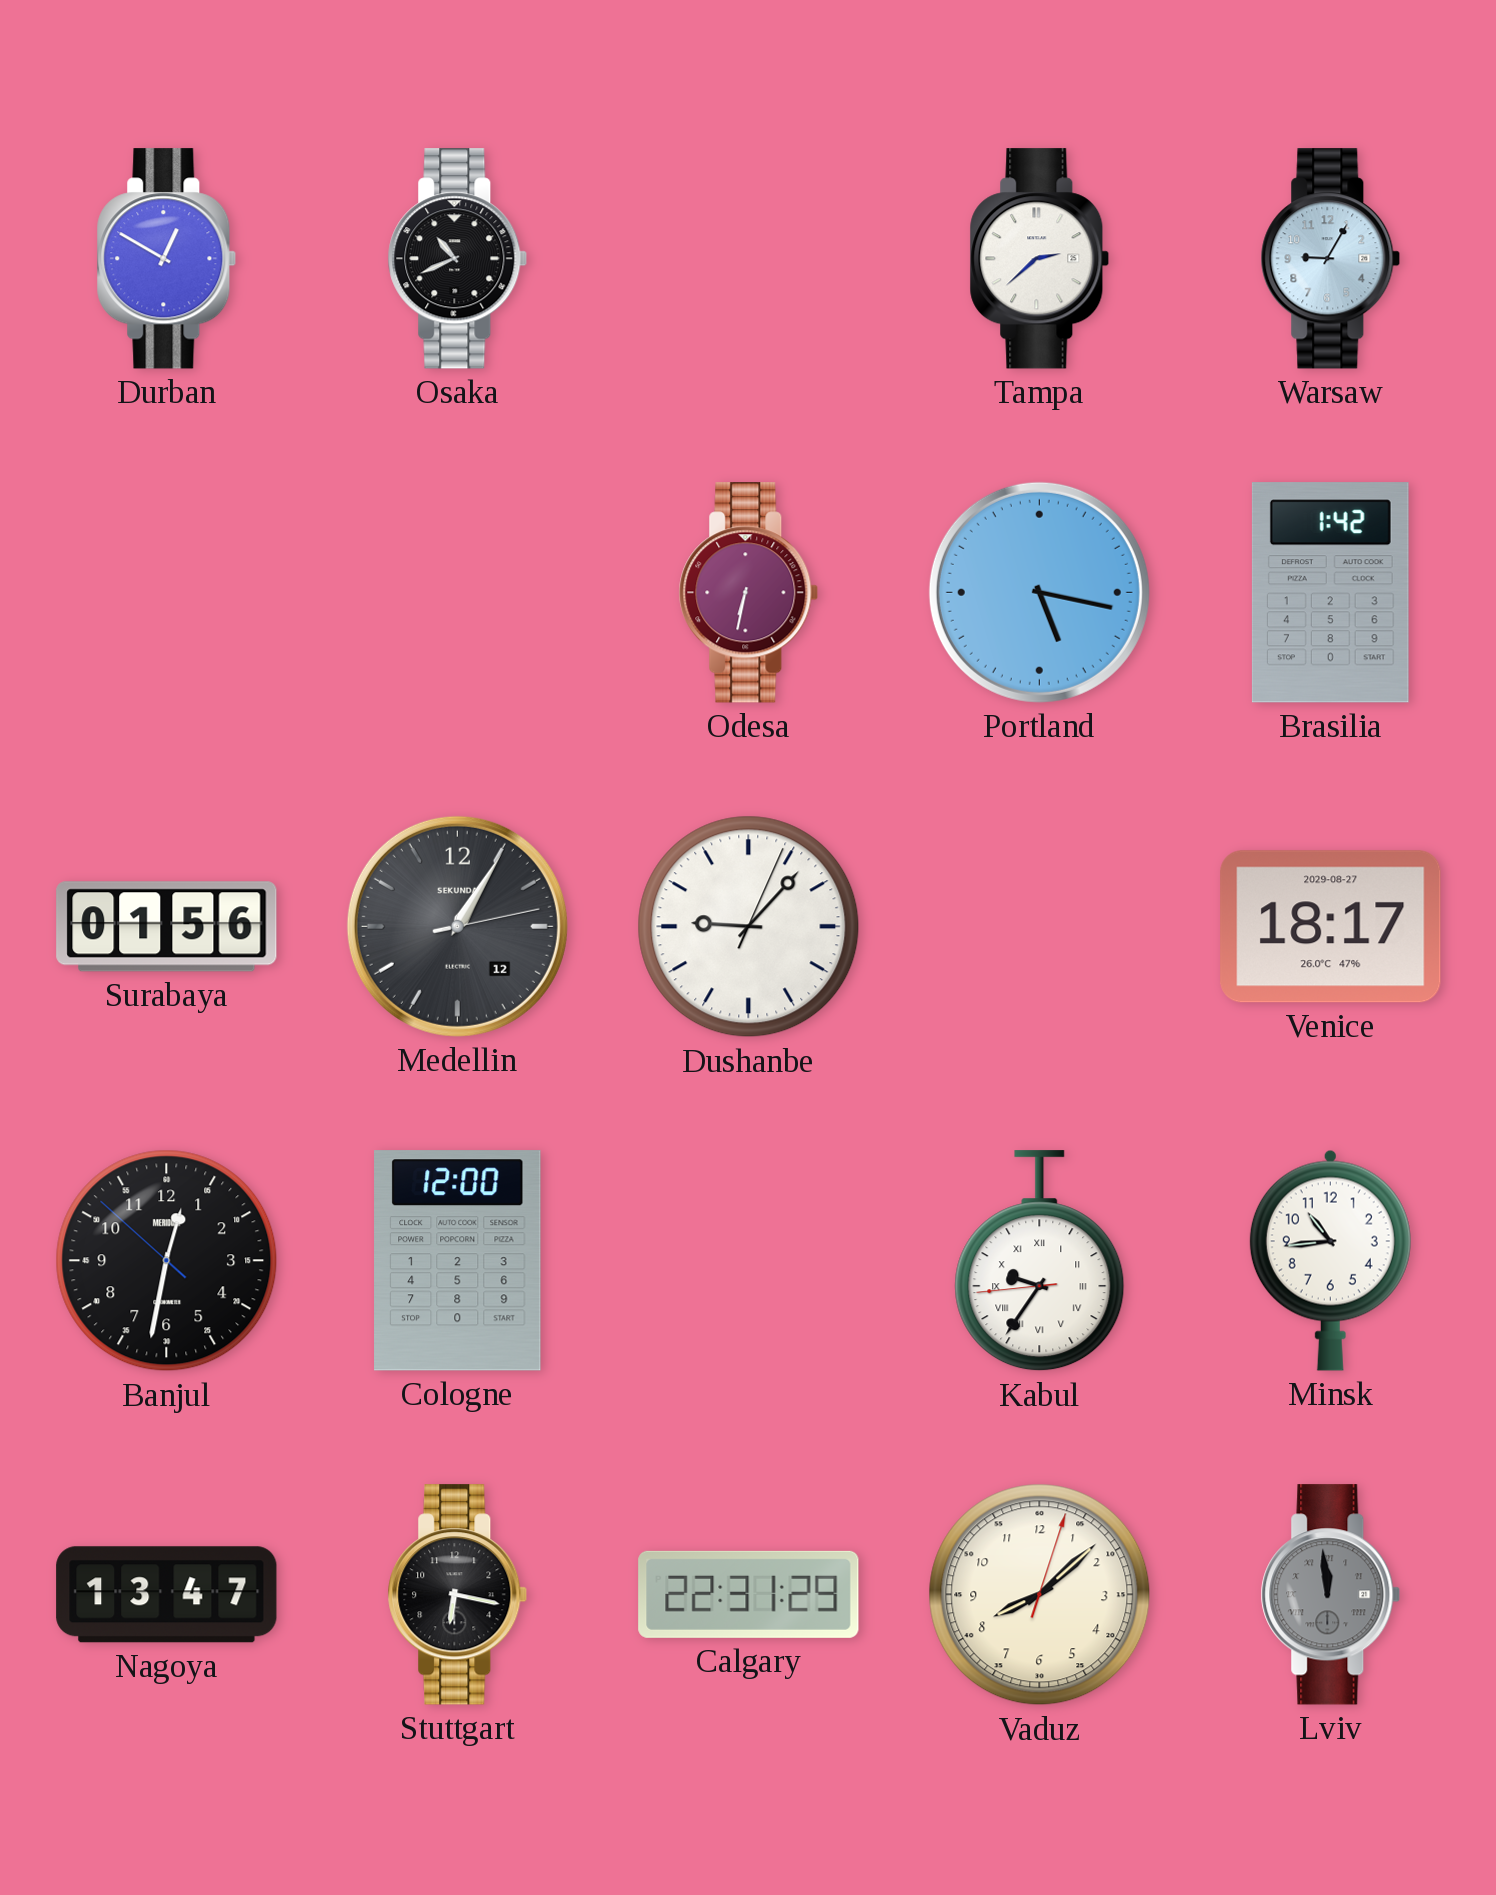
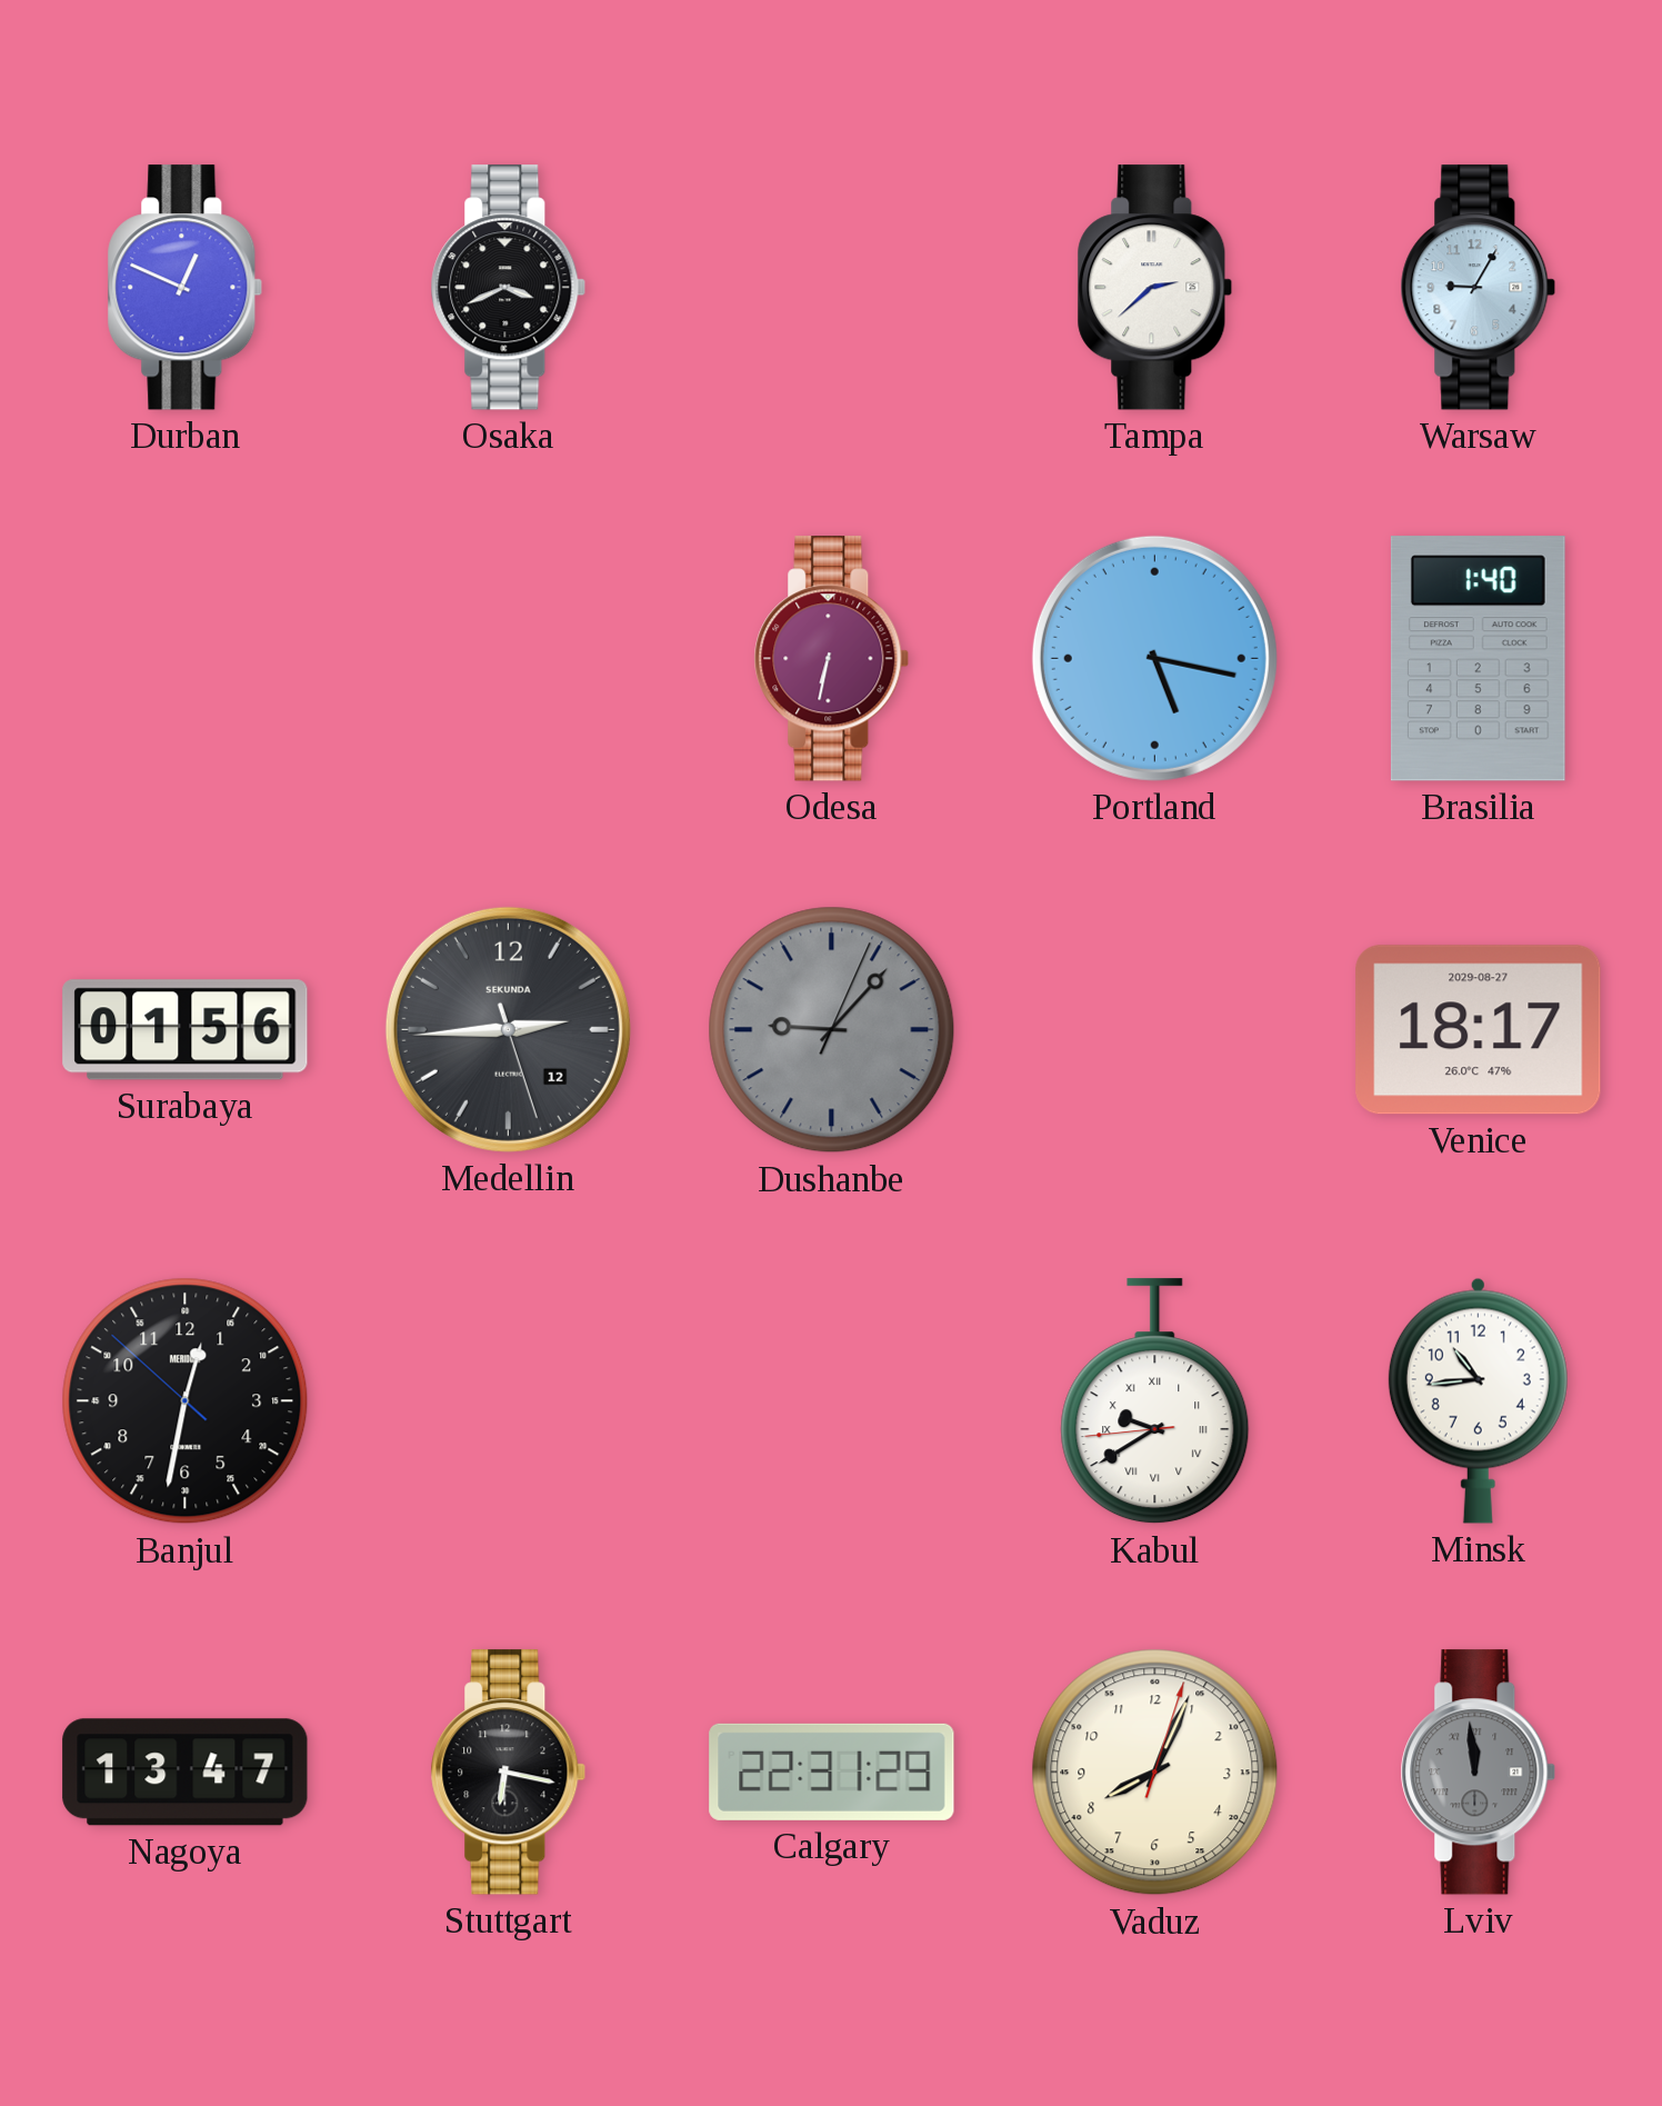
Durban: 12:50 -> 12:49
Osaka: 10:41 -> 3:41
Brasilia: 1:42 -> 1:40
Medellin: 1:05 -> 2:44
Dushanbe dial: white -> grey
Cologne: 12:00 -> none
Kabul: 9:35 -> 9:39
Vaduz: 8:08 -> 8:04
